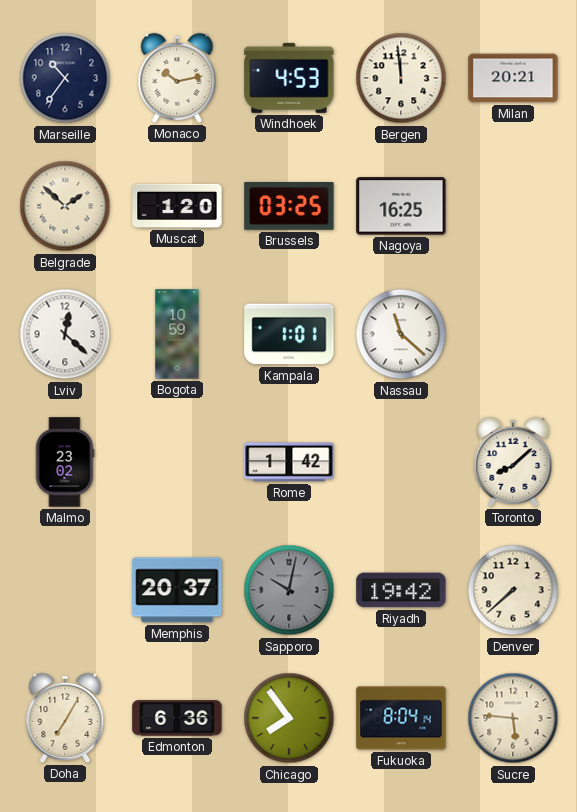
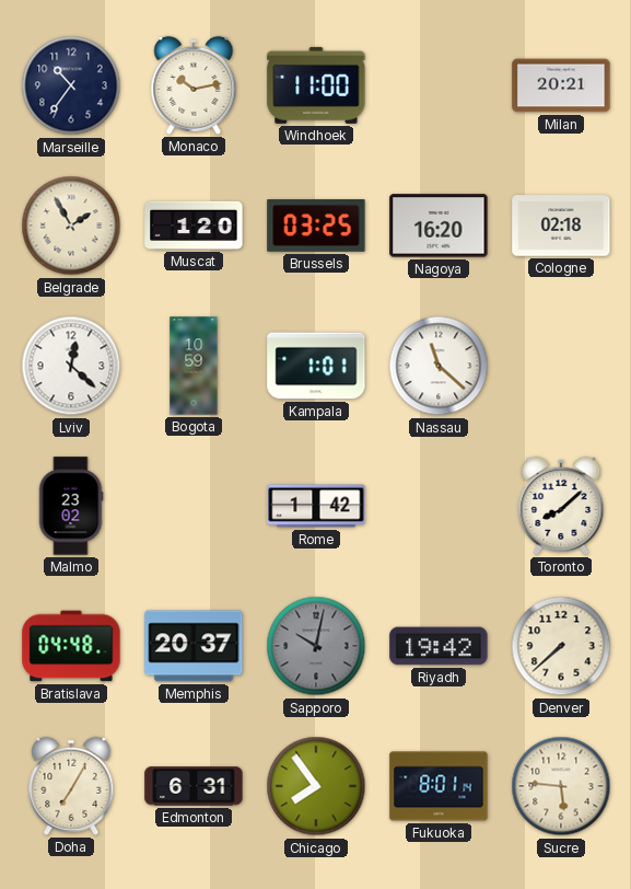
Windhoek: 4:53 -> 11:00
Bergen: 11:59 -> none
Belgrade: 1:52 -> 1:55
Nagoya: 16:25 -> 16:20
Cologne: none -> 02:18
Bratislava: none -> 04:48
Edmonton: 6:36 -> 6:31
Fukuoka: 8:04 -> 8:01
